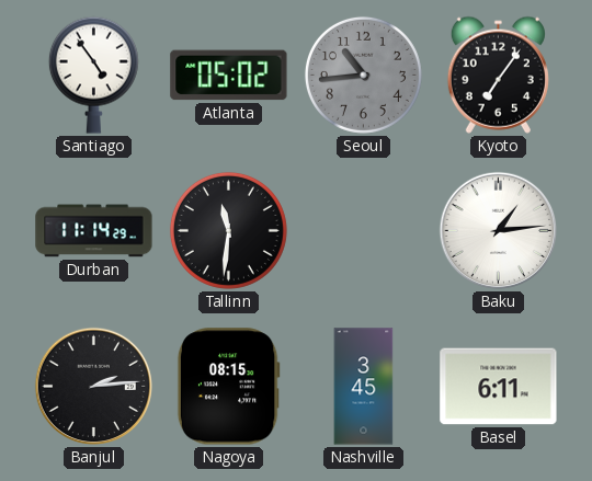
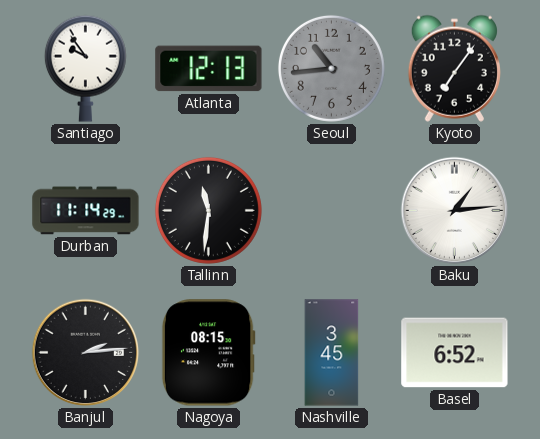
Santiago: 4:54 -> 9:54
Atlanta: 05:02 -> 12:13
Basel: 6:11 -> 6:52
